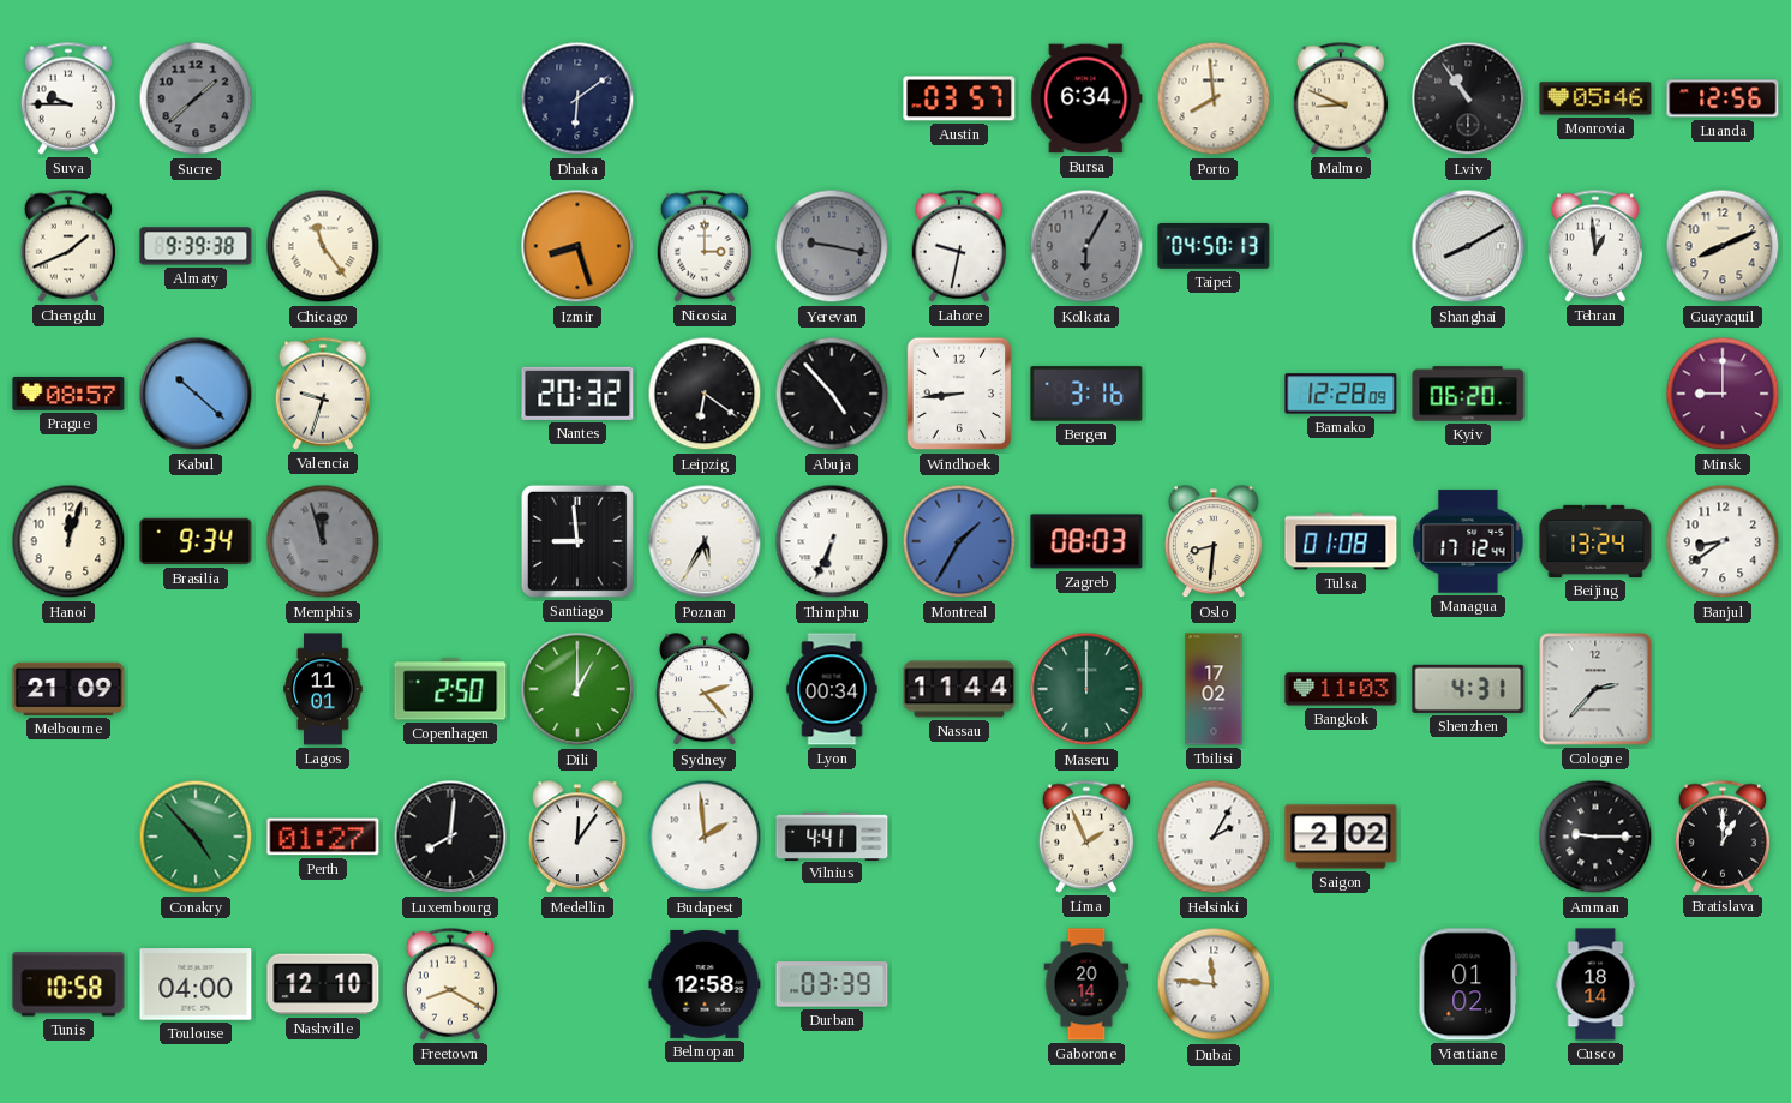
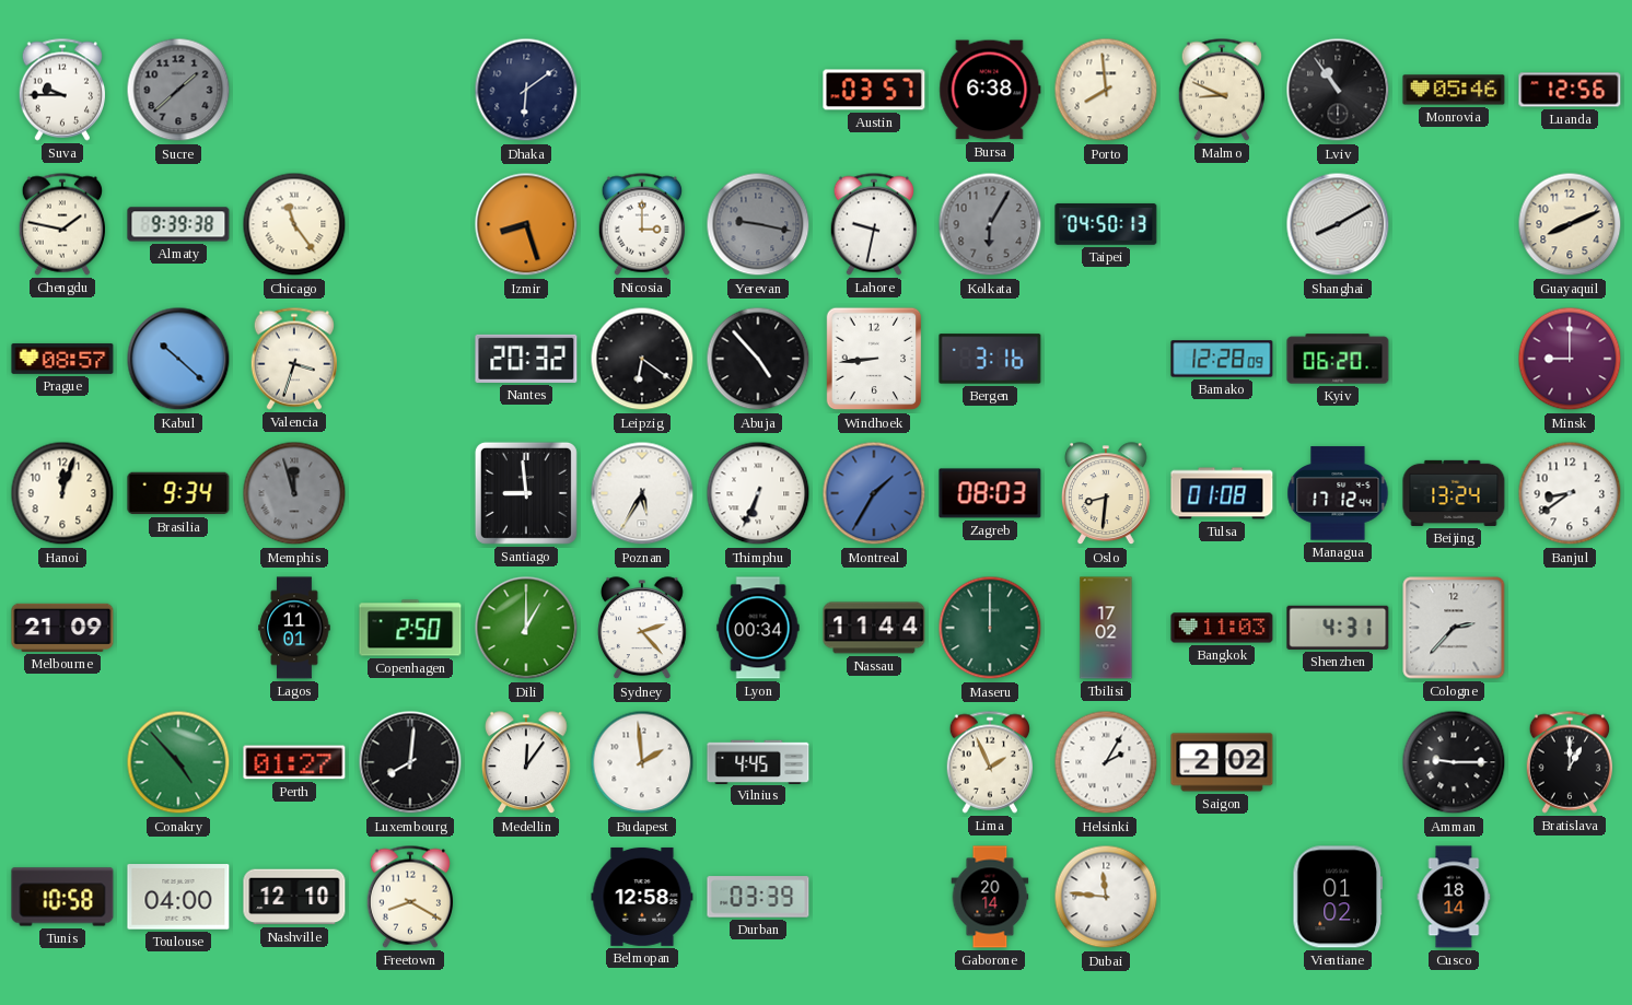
Bursa: 6:34 -> 6:38
Chengdu: 1:41 -> 1:47
Tehran: 12:59 -> none
Valencia: 9:33 -> 3:33
Vilnius: 4:41 -> 4:45
